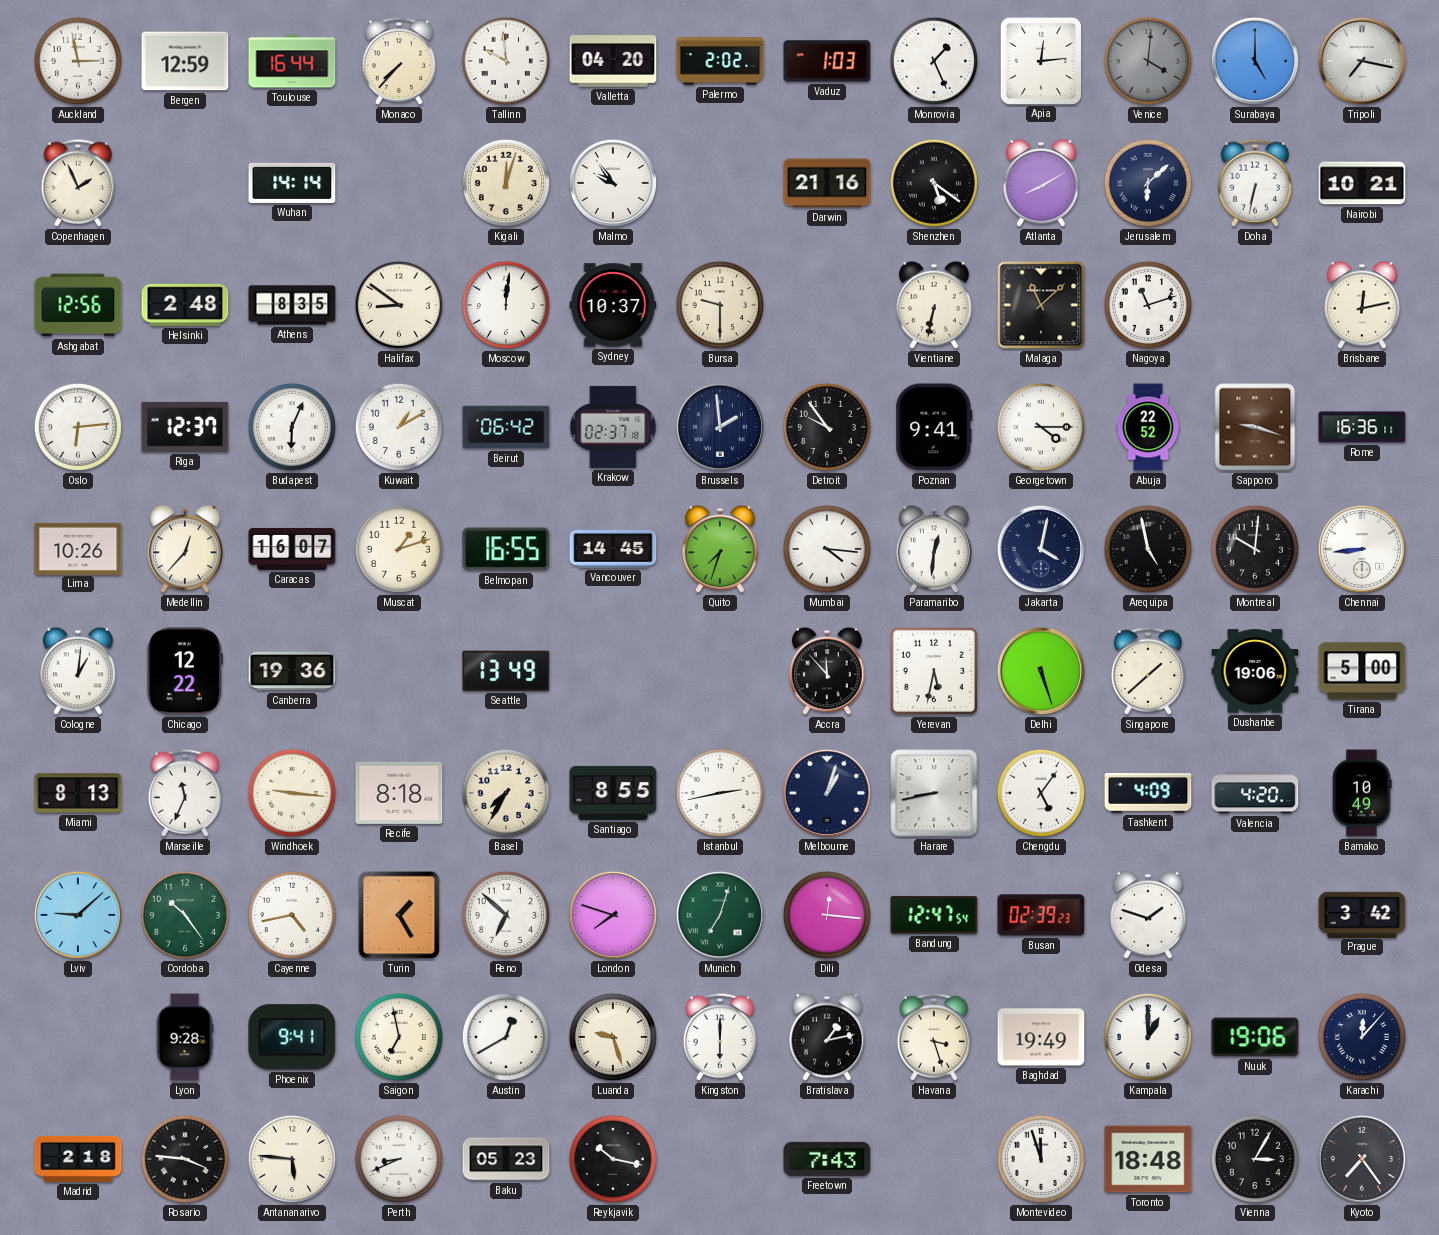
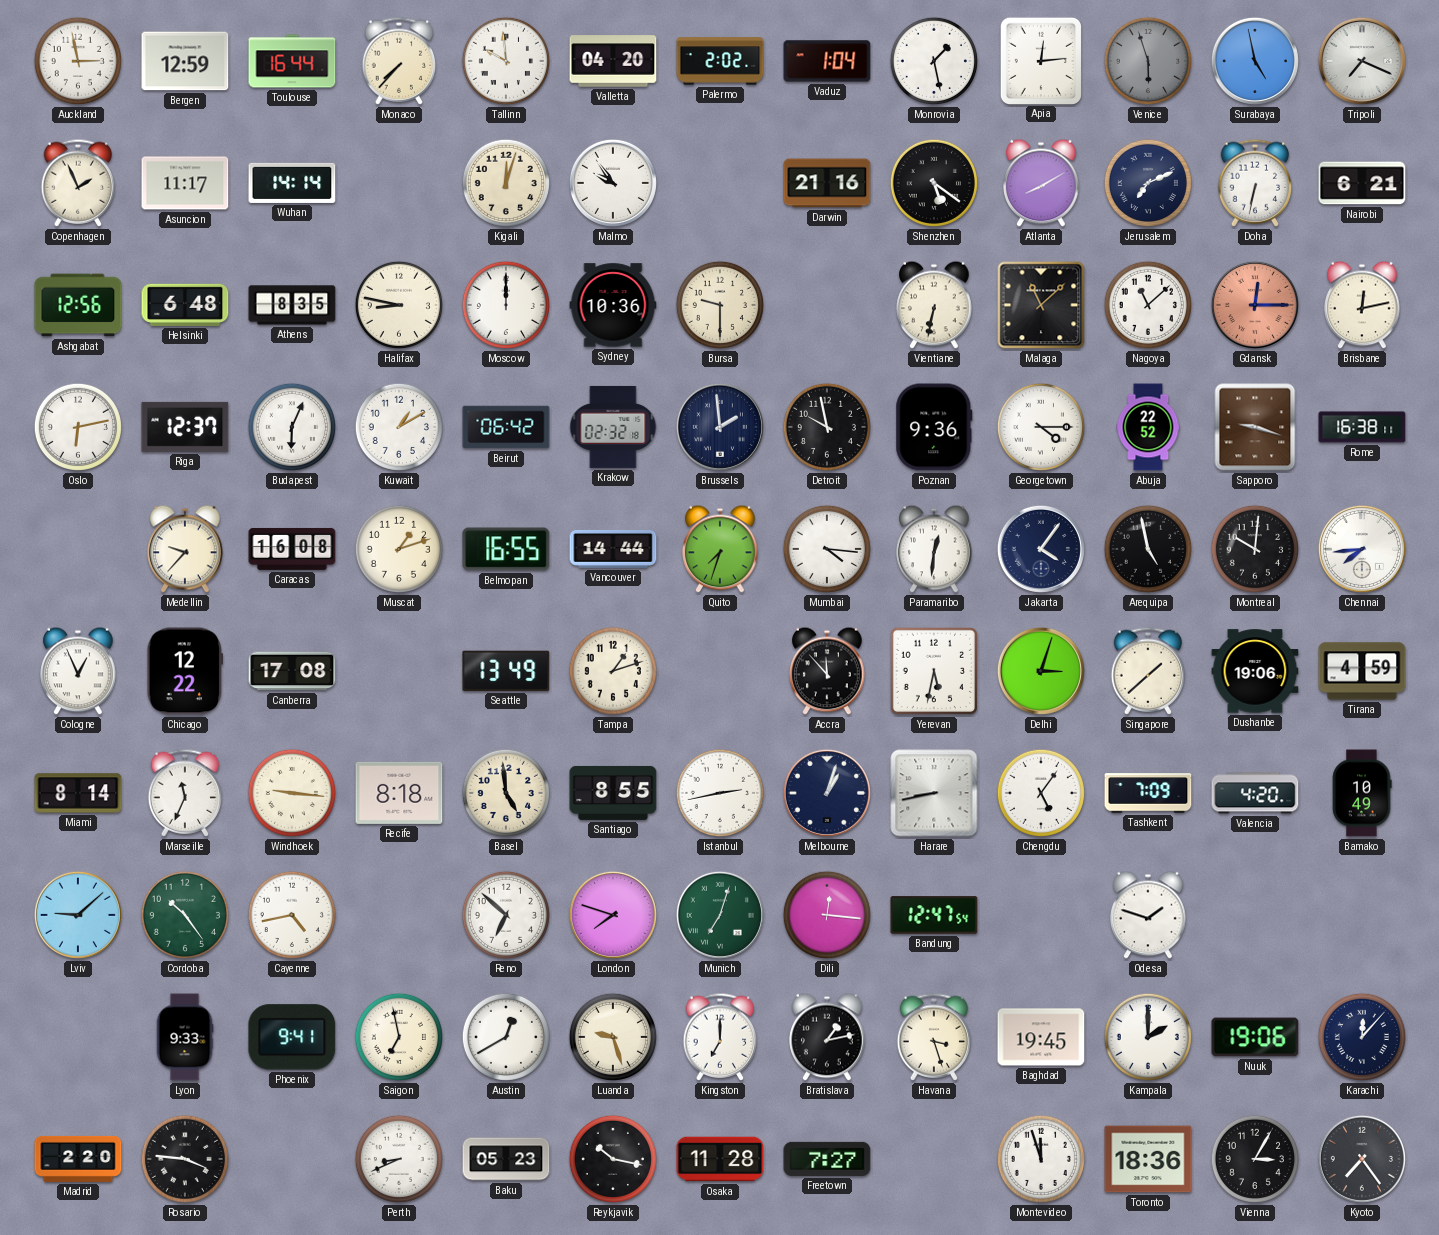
Vaduz: 1:03 -> 1:04
Monrovia: 1:26 -> 1:28
Venice: 4:01 -> 5:57
Surabaya: 5:00 -> 4:58
Tripoli: 7:17 -> 7:19
Asuncion: none -> 11:17
Jerusalem: 6:08 -> 7:11
Nairobi: 10:21 -> 6:21
Helsinki: 2:48 -> 6:48
Halifax: 8:51 -> 8:47
Moscow: 12:01 -> 12:00
Sydney: 10:37 -> 10:36
Nagoya: 11:12 -> 11:08
Gdansk: none -> 12:15
Oslo: 6:14 -> 6:13
Krakow: 02:37 -> 02:32
Detroit: 9:54 -> 9:58
Poznan: 9:41 -> 9:36
Rome: 16:36 -> 16:38
Lima: 10:26 -> none
Medellin: 12:37 -> 9:37
Caracas: 16:07 -> 16:08
Vancouver: 14:45 -> 14:44
Jakarta: 4:02 -> 4:06
Chennai: 8:44 -> 7:44
Cologne: 1:01 -> 12:56
Canberra: 19:36 -> 17:08
Tampa: none -> 1:12
Delhi: 5:27 -> 3:03
Tirana: 5:00 -> 4:59
Miami: 8:13 -> 8:14
Basel: 7:35 -> 4:59
Tashkent: 4:09 -> 7:09
Turin: 1:25 -> none
Busan: 02:39 -> none
Prague: 3:42 -> none
Lyon: 9:28 -> 9:33
Kingston: 6:00 -> 7:00
Baghdad: 19:49 -> 19:45
Kampala: 1:00 -> 2:00
Madrid: 2:18 -> 2:20
Antananarivo: 5:46 -> none
Osaka: none -> 11:28
Freetown: 7:43 -> 7:27
Toronto: 18:48 -> 18:36
